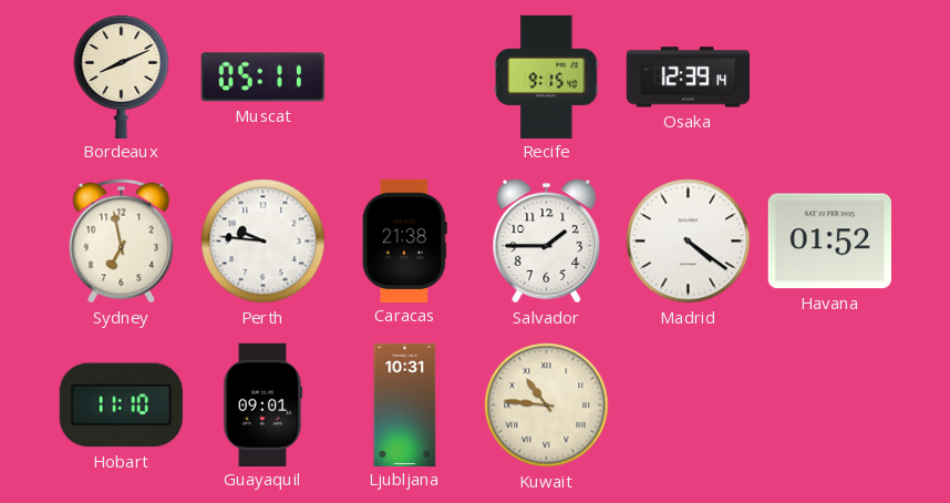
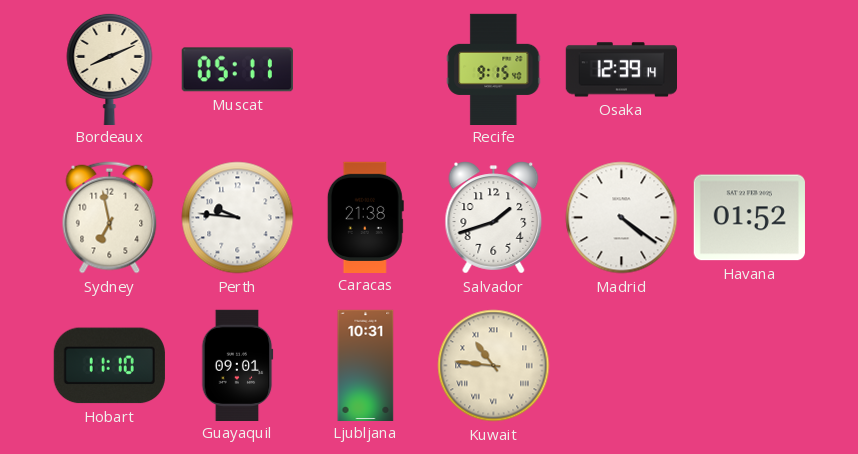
Salvador: 1:45 -> 1:42
